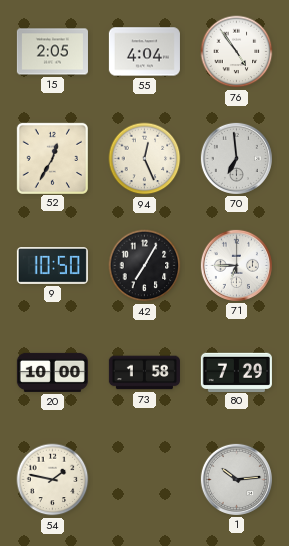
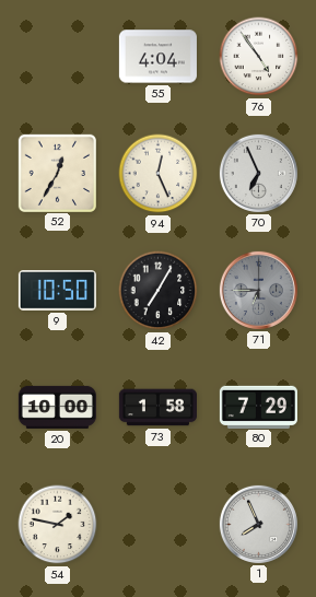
15: 2:05 -> none
70: 6:59 -> 6:56
71 dial: white -> grey
1: 10:14 -> 7:56
